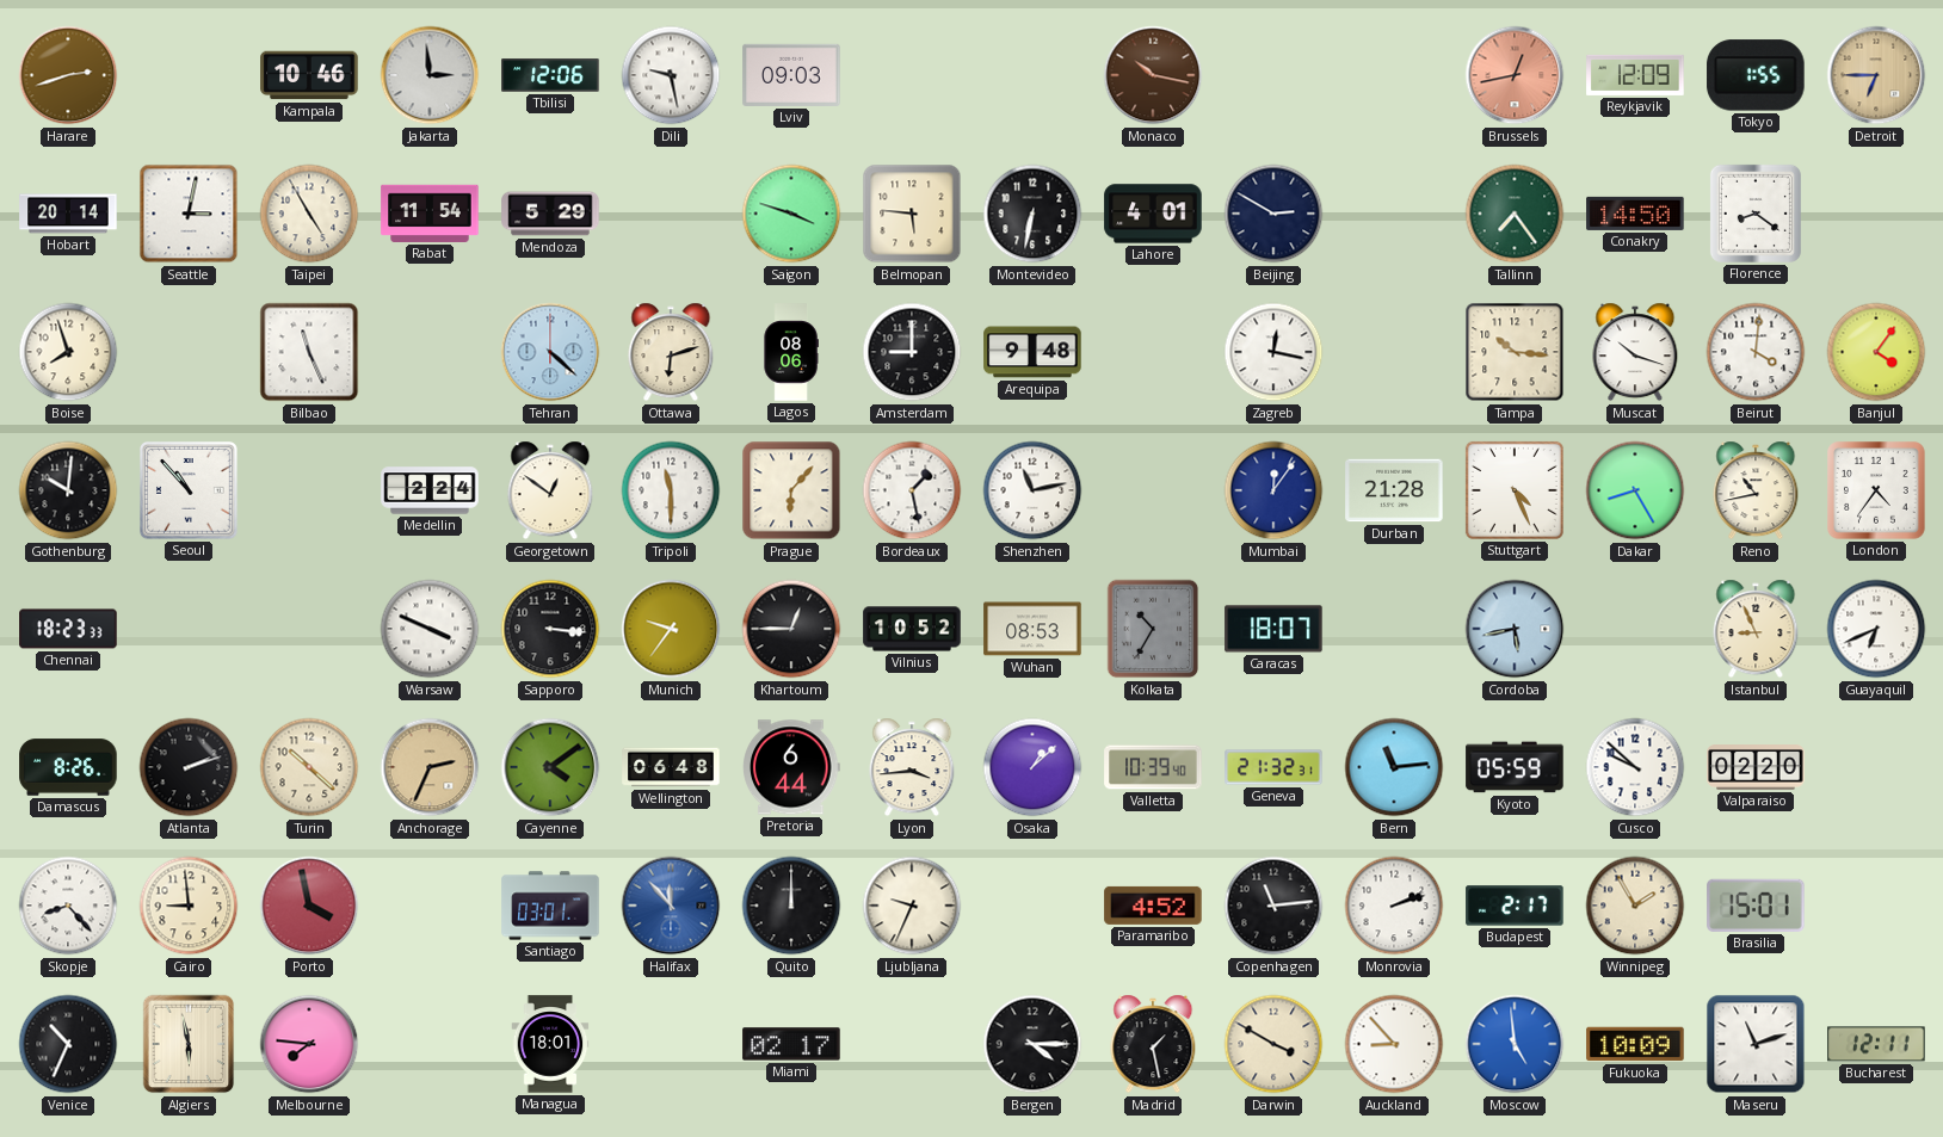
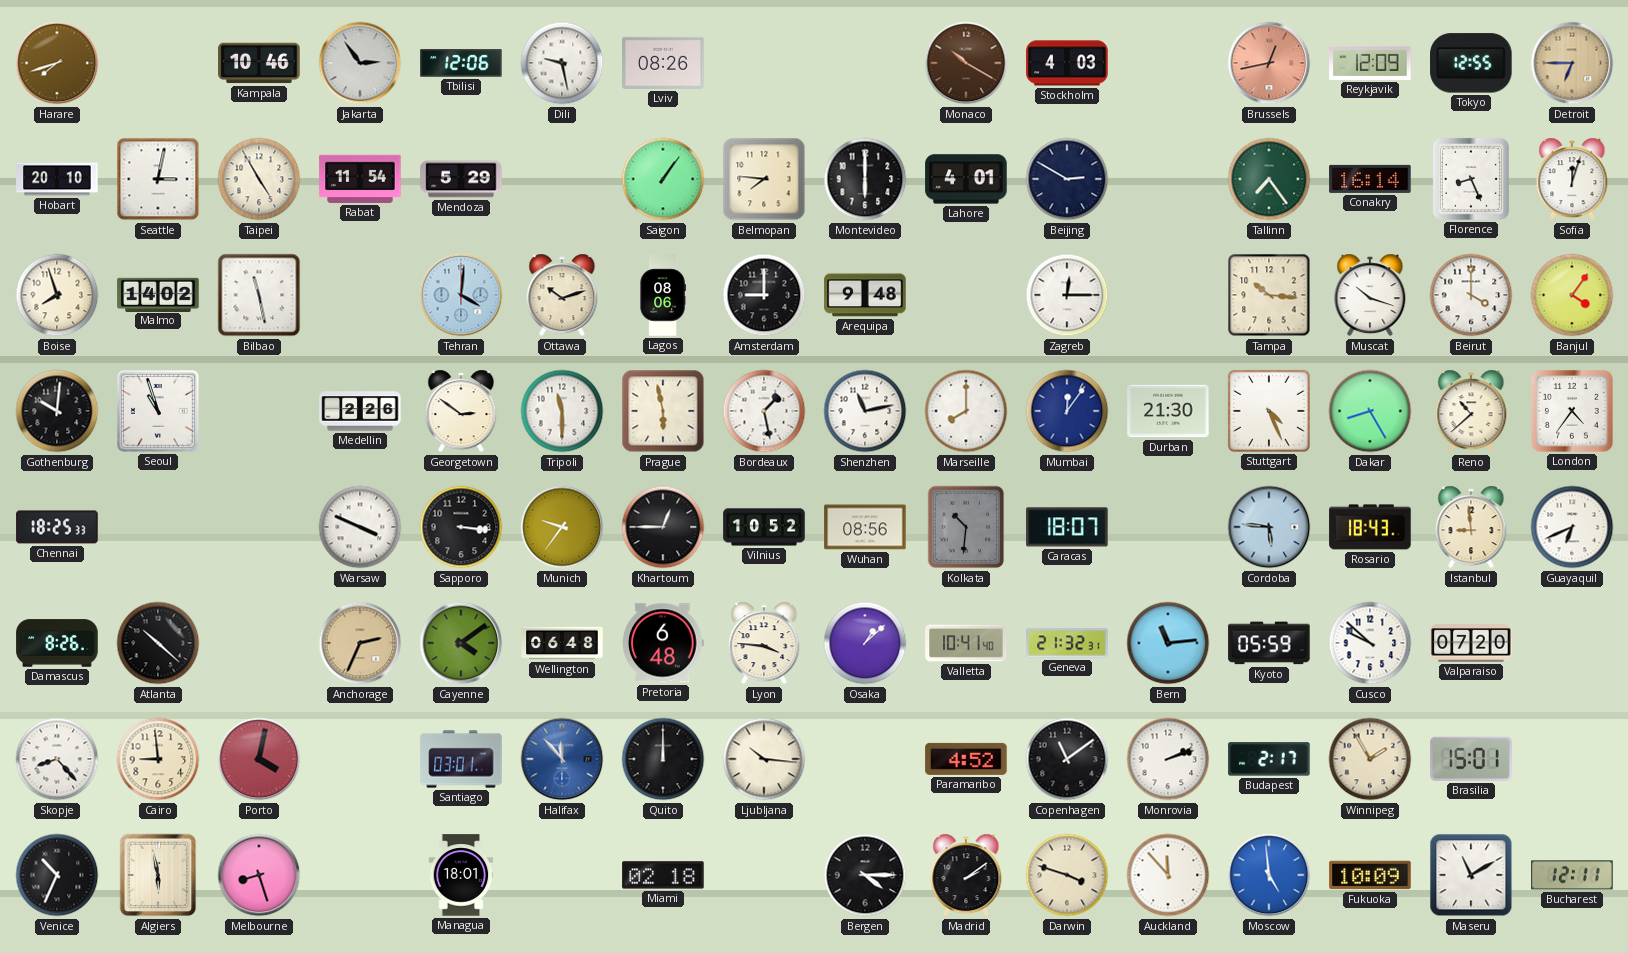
Harare: 2:42 -> 7:42
Jakarta: 2:59 -> 2:54
Lviv: 09:03 -> 08:26
Monaco: 10:17 -> 10:20
Stockholm: none -> 4:03
Tokyo: 1:55 -> 12:55
Hobart: 20:14 -> 20:10
Saigon: 3:48 -> 1:06
Belmopan: 5:46 -> 7:46
Montevideo: 6:32 -> 6:00
Conakry: 14:50 -> 16:14
Florence: 8:21 -> 8:26
Sofia: none -> 12:03
Malmo: none -> 14:02
Bilbao: 11:26 -> 11:28
Tehran: 4:22 -> 4:01
Ottawa: 6:12 -> 10:12
Zagreb: 12:17 -> 12:15
Beirut: 4:01 -> 4:00
Seoul: 10:53 -> 10:57
Medellin: 2:24 -> 2:26
Georgetown: 12:51 -> 2:51
Prague: 6:07 -> 5:58
Marseille: none -> 8:00
Durban: 21:28 -> 21:30
Reno: 10:43 -> 10:38
Chennai: 18:23 -> 18:25
Wuhan: 08:53 -> 08:56
Kolkata: 10:35 -> 10:31
Cordoba: 5:43 -> 5:46
Rosario: none -> 18:43
Istanbul: 8:56 -> 8:59
Atlanta: 2:12 -> 10:22
Turin: 10:22 -> none
Pretoria: 6:44 -> 6:48
Lyon: 3:44 -> 3:46
Valletta: 10:39 -> 10:41
Valparaiso: 02:20 -> 07:20
Porto: 3:58 -> 4:02
Ljubljana: 9:34 -> 10:16
Copenhagen: 11:14 -> 11:09
Melbourne: 7:46 -> 8:27
Miami: 02:17 -> 02:18
Madrid: 1:28 -> 2:09
Darwin: 3:50 -> 3:48
Auckland: 8:53 -> 11:53
Maseru: 11:12 -> 11:10
